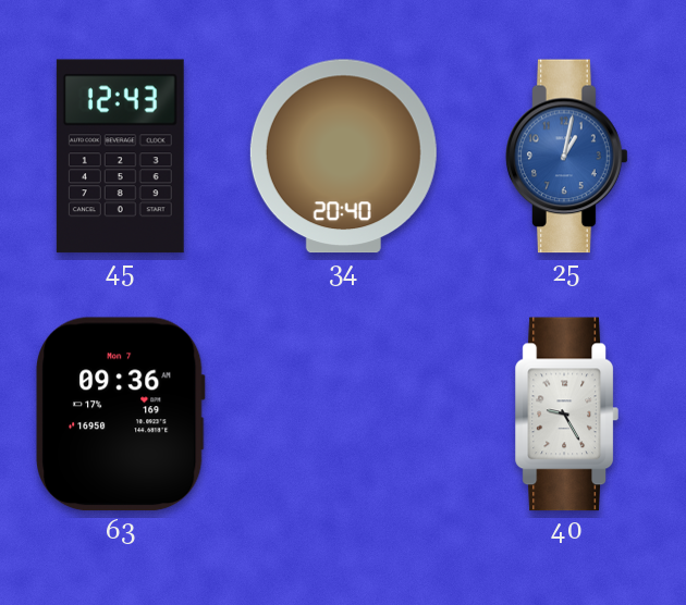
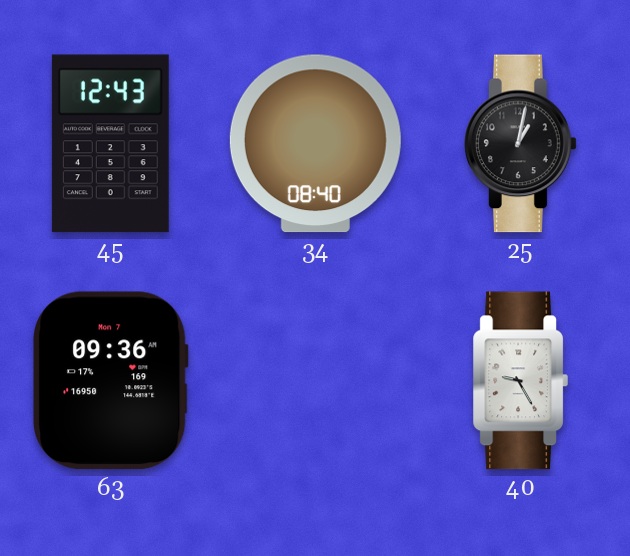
34: 20:40 -> 08:40
25 dial: blue -> black
